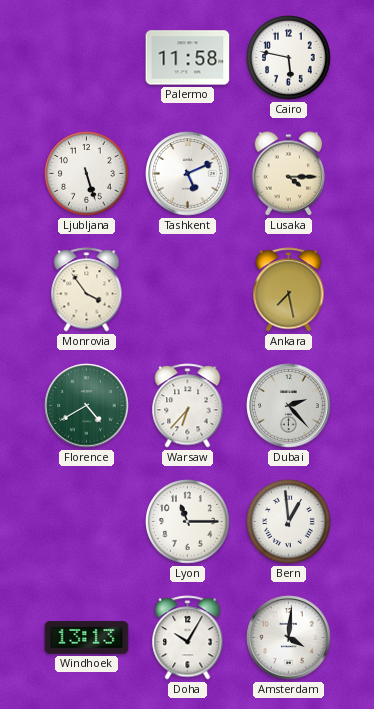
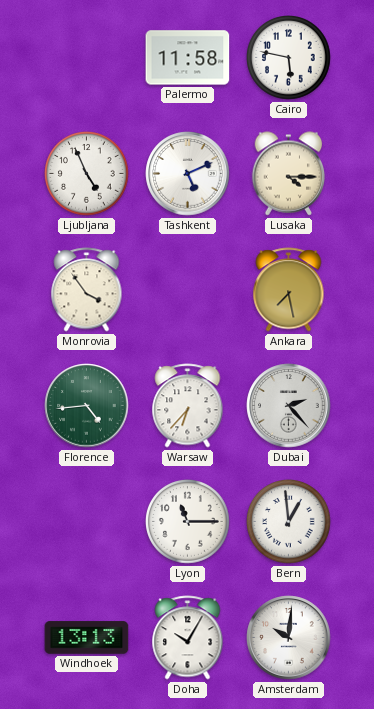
Ljubljana: 5:27 -> 4:56
Florence: 4:40 -> 4:44
Amsterdam: 4:01 -> 10:01
